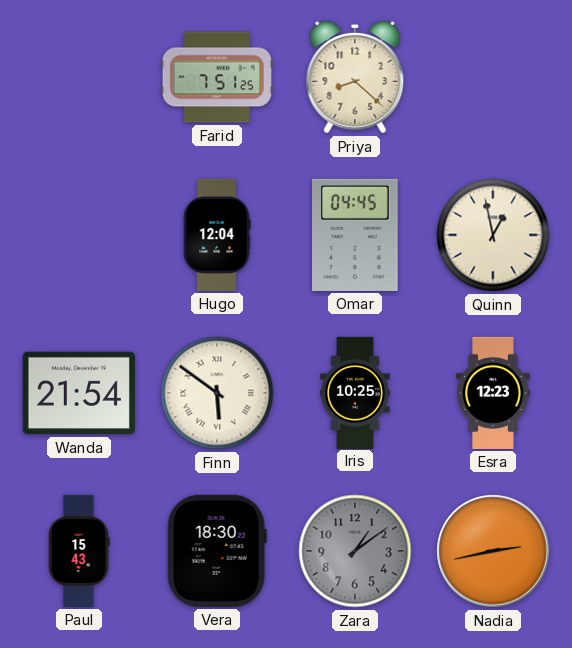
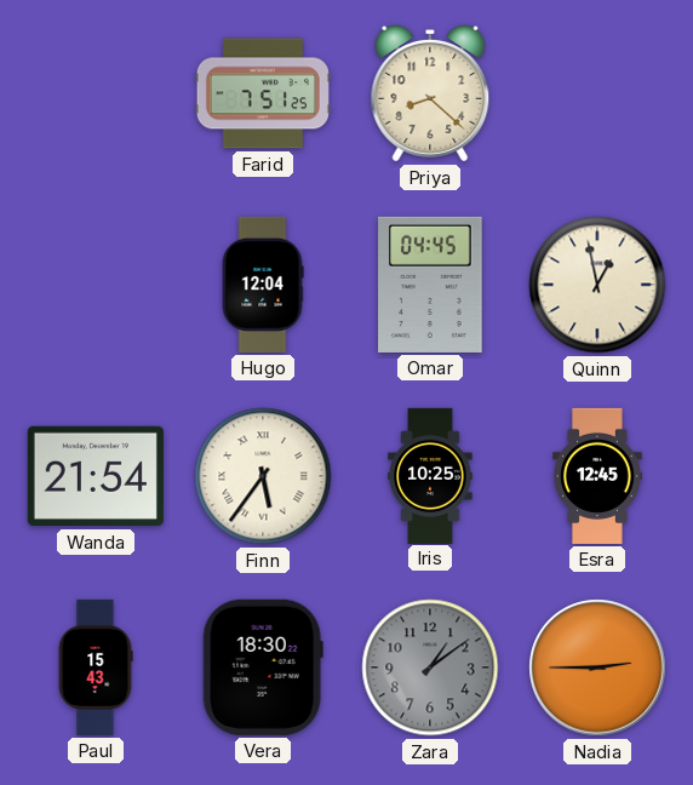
Finn: 5:51 -> 5:36
Esra: 12:23 -> 12:45
Nadia: 2:43 -> 2:45
